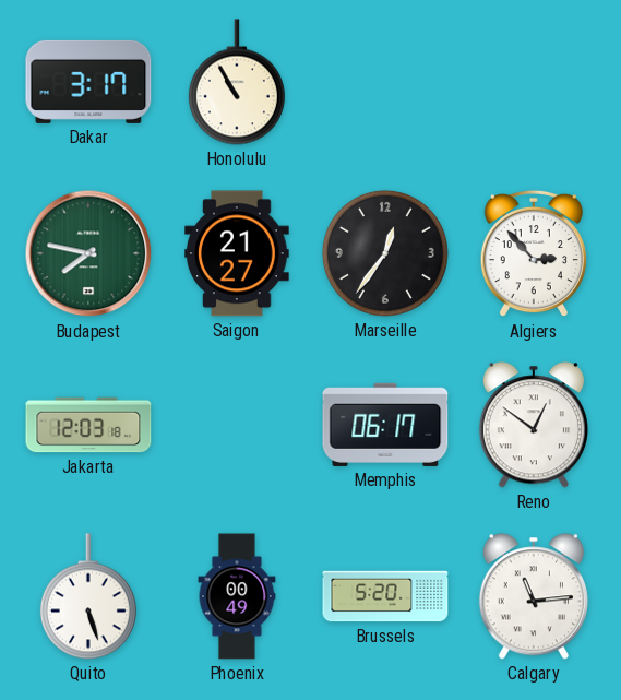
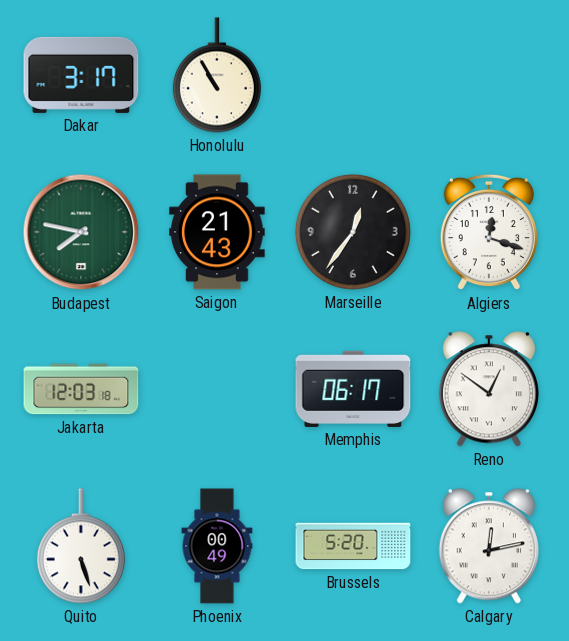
Saigon: 21:27 -> 21:43
Algiers: 2:53 -> 12:18
Calgary: 11:14 -> 12:13
